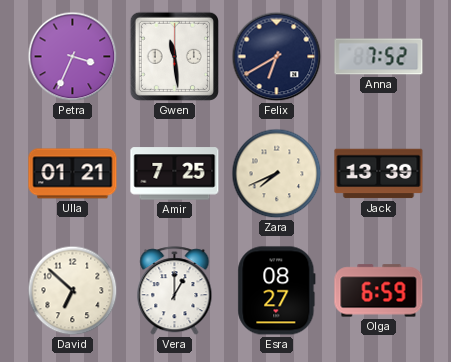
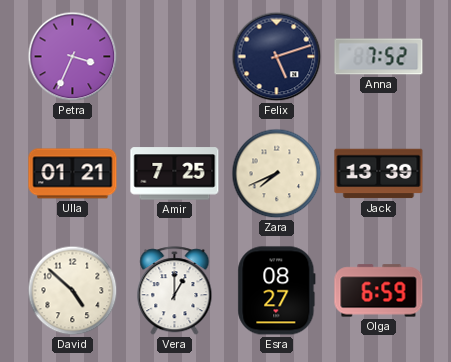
Gwen: 11:29 -> none
Felix: 6:40 -> 5:12
David: 6:52 -> 4:52
